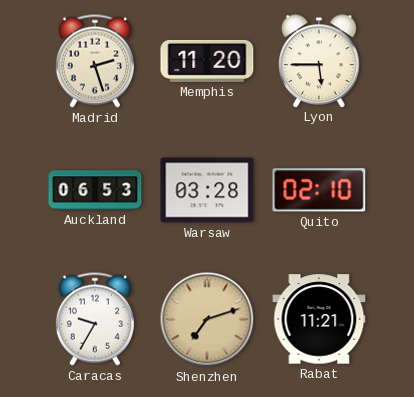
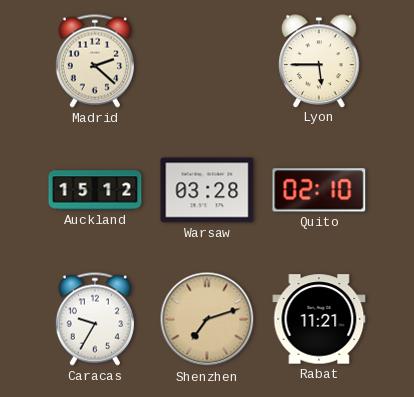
Madrid: 2:27 -> 2:22
Memphis: 11:20 -> none
Auckland: 06:53 -> 15:12
